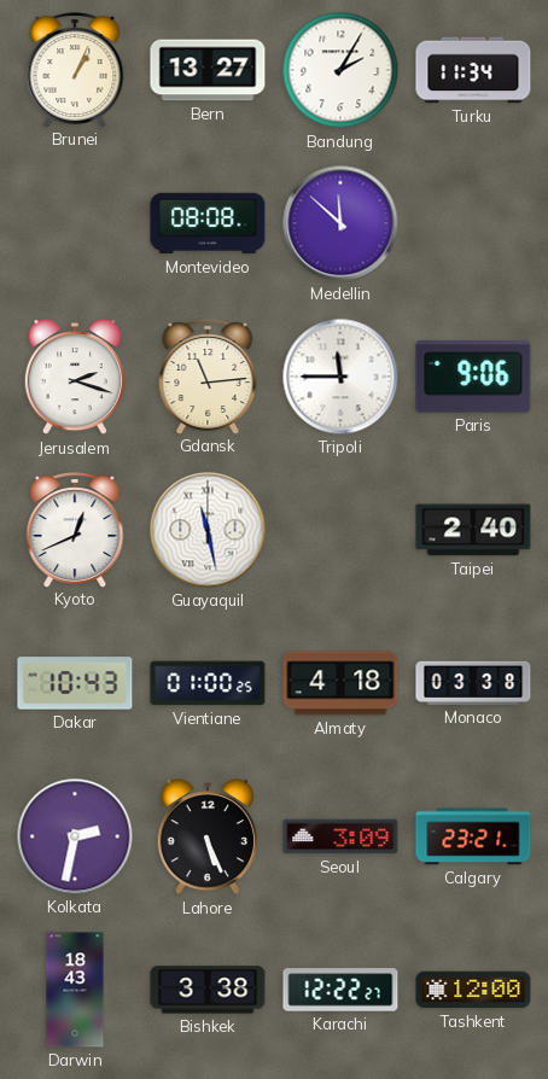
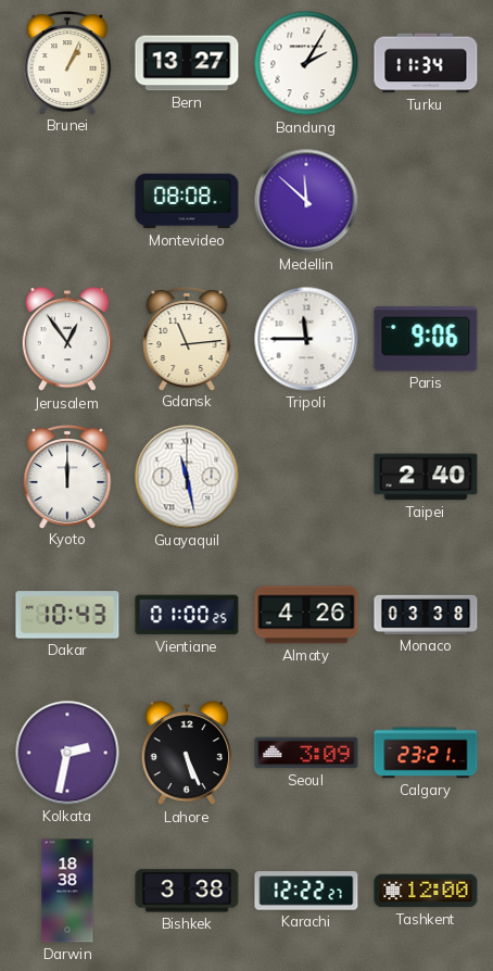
Jerusalem: 2:18 -> 12:54
Kyoto: 12:41 -> 12:00
Almaty: 4:18 -> 4:26
Darwin: 18:43 -> 18:38
